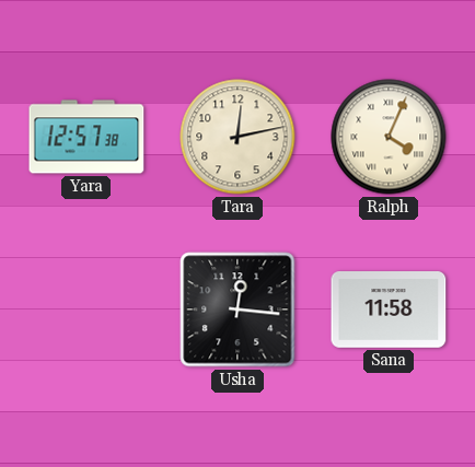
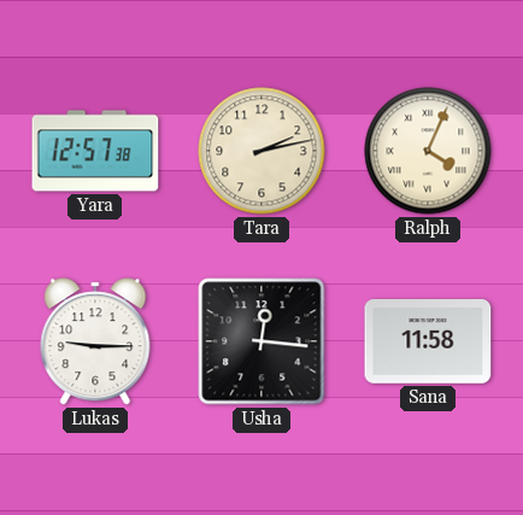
Tara: 12:13 -> 2:13
Lukas: none -> 9:15
